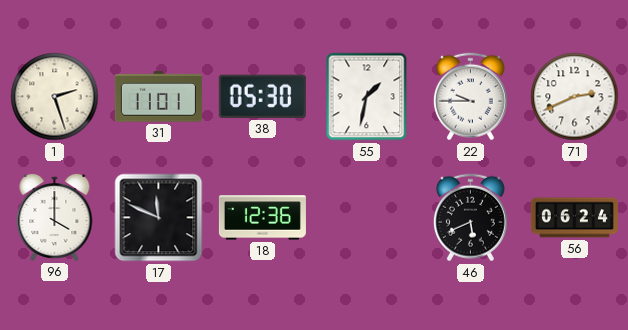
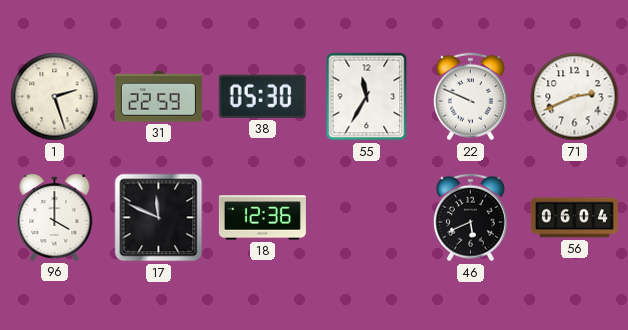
31: 11:01 -> 22:59
55: 1:32 -> 11:35
22: 9:45 -> 9:49
56: 06:24 -> 06:04
